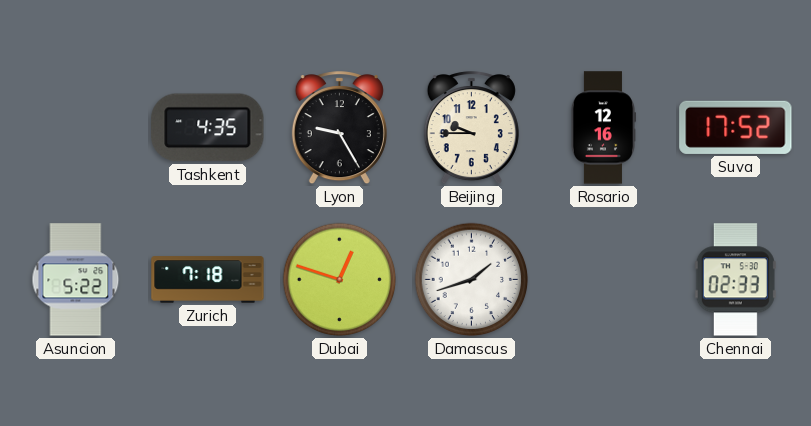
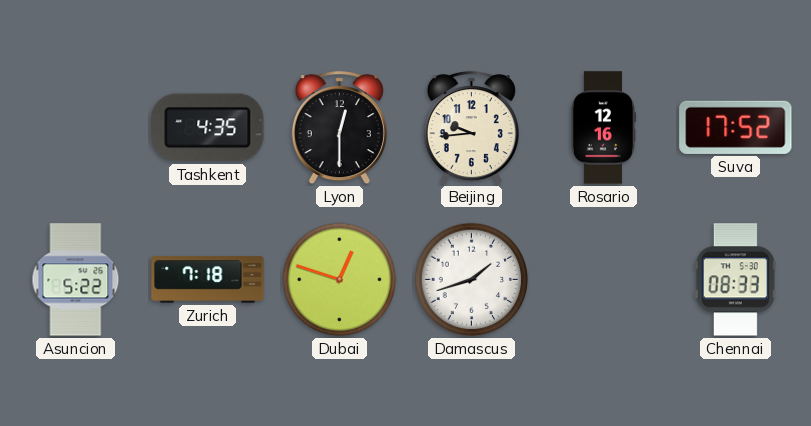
Lyon: 9:25 -> 12:30
Beijing: 9:45 -> 9:44
Chennai: 02:33 -> 08:33
